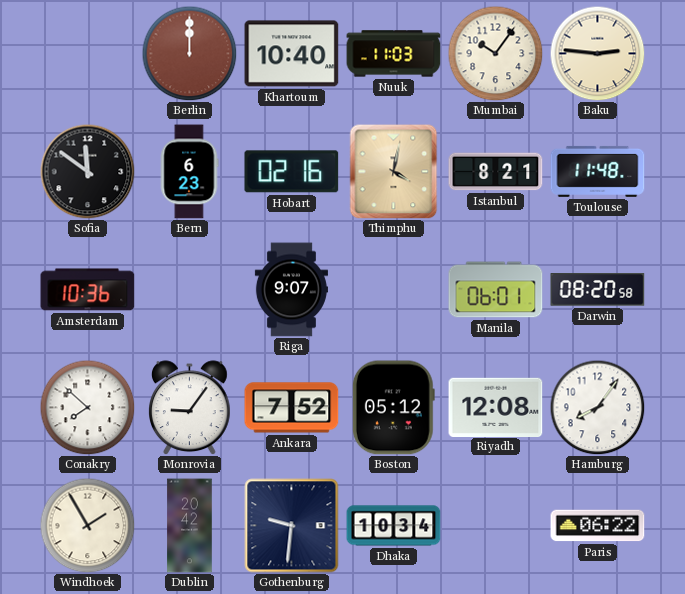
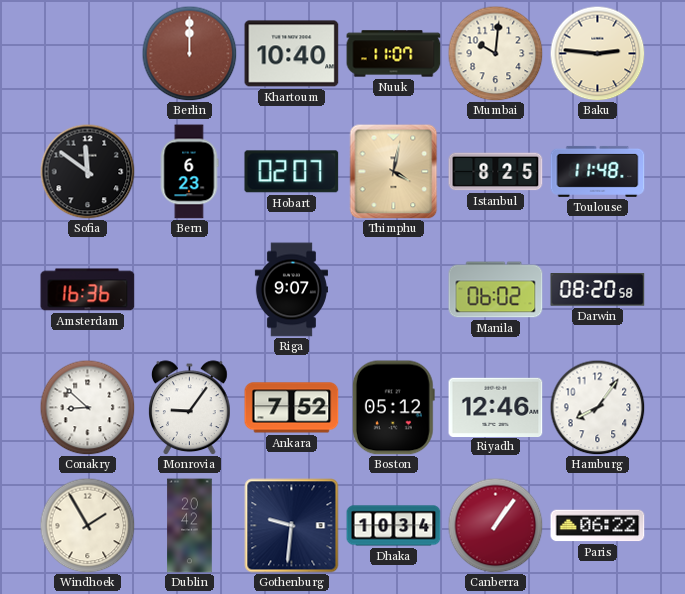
Nuuk: 11:03 -> 11:07
Mumbai: 10:06 -> 10:01
Hobart: 02:16 -> 02:07
Istanbul: 8:21 -> 8:25
Amsterdam: 10:36 -> 16:36
Manila: 06:01 -> 06:02
Conakry: 7:52 -> 8:52
Riyadh: 12:08 -> 12:46
Canberra: none -> 1:06
